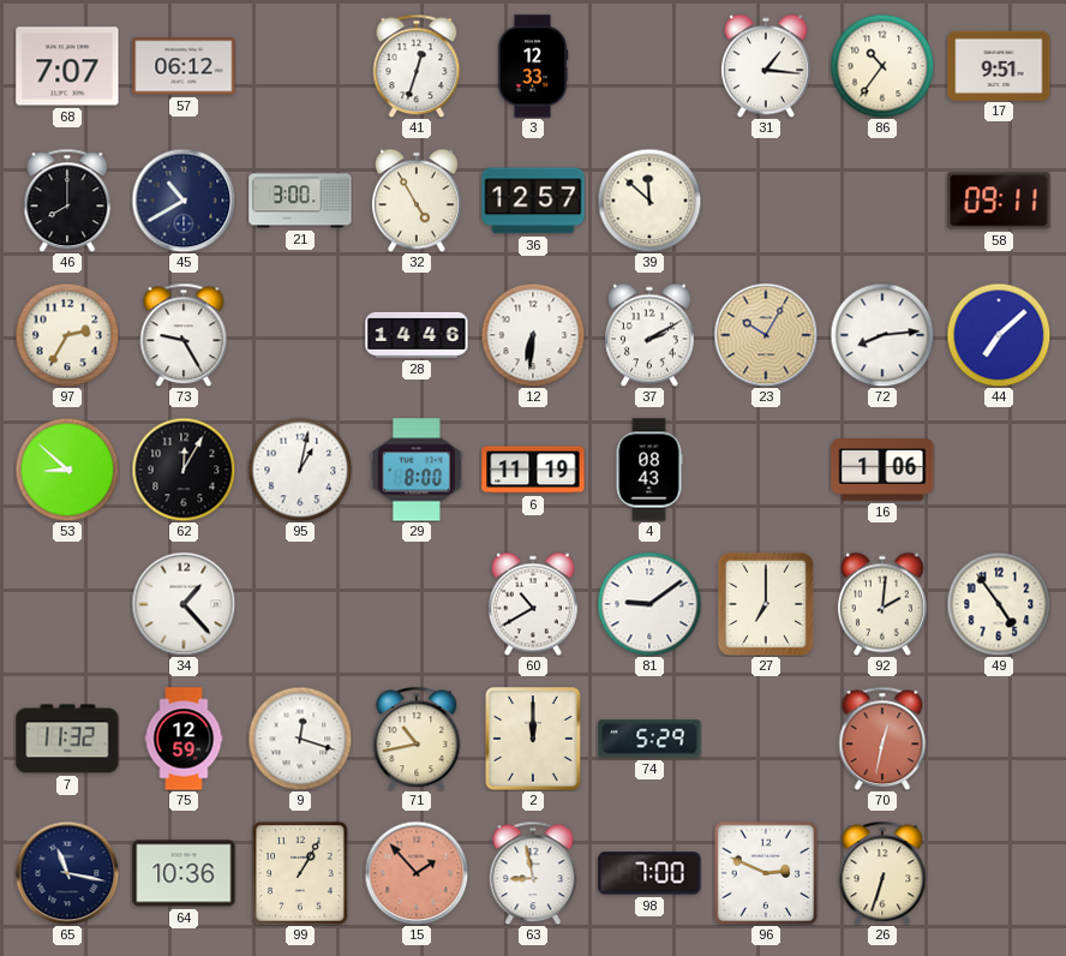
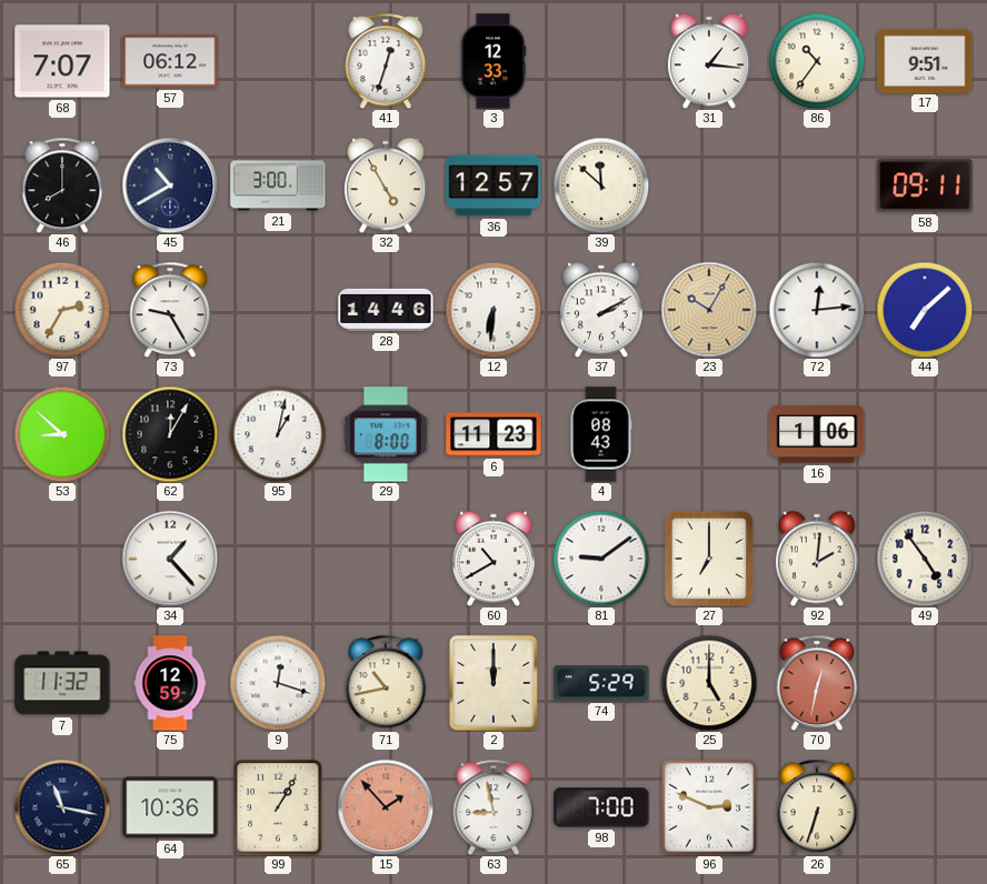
72: 8:14 -> 12:14
6: 11:19 -> 11:23
25: none -> 5:00
